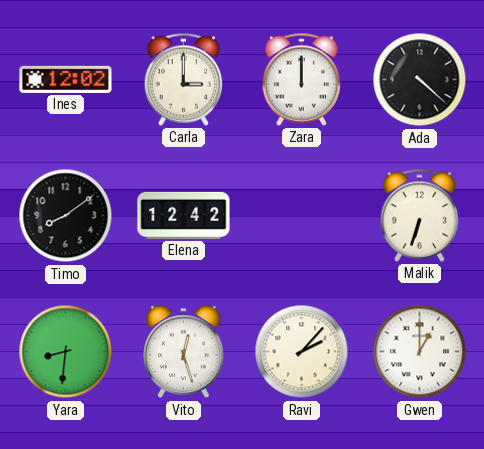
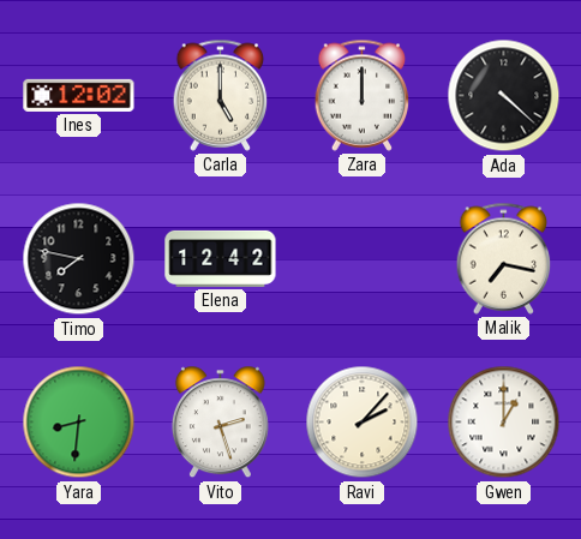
Carla: 3:00 -> 5:00
Timo: 8:09 -> 7:47
Malik: 6:33 -> 7:17
Vito: 12:27 -> 2:27
